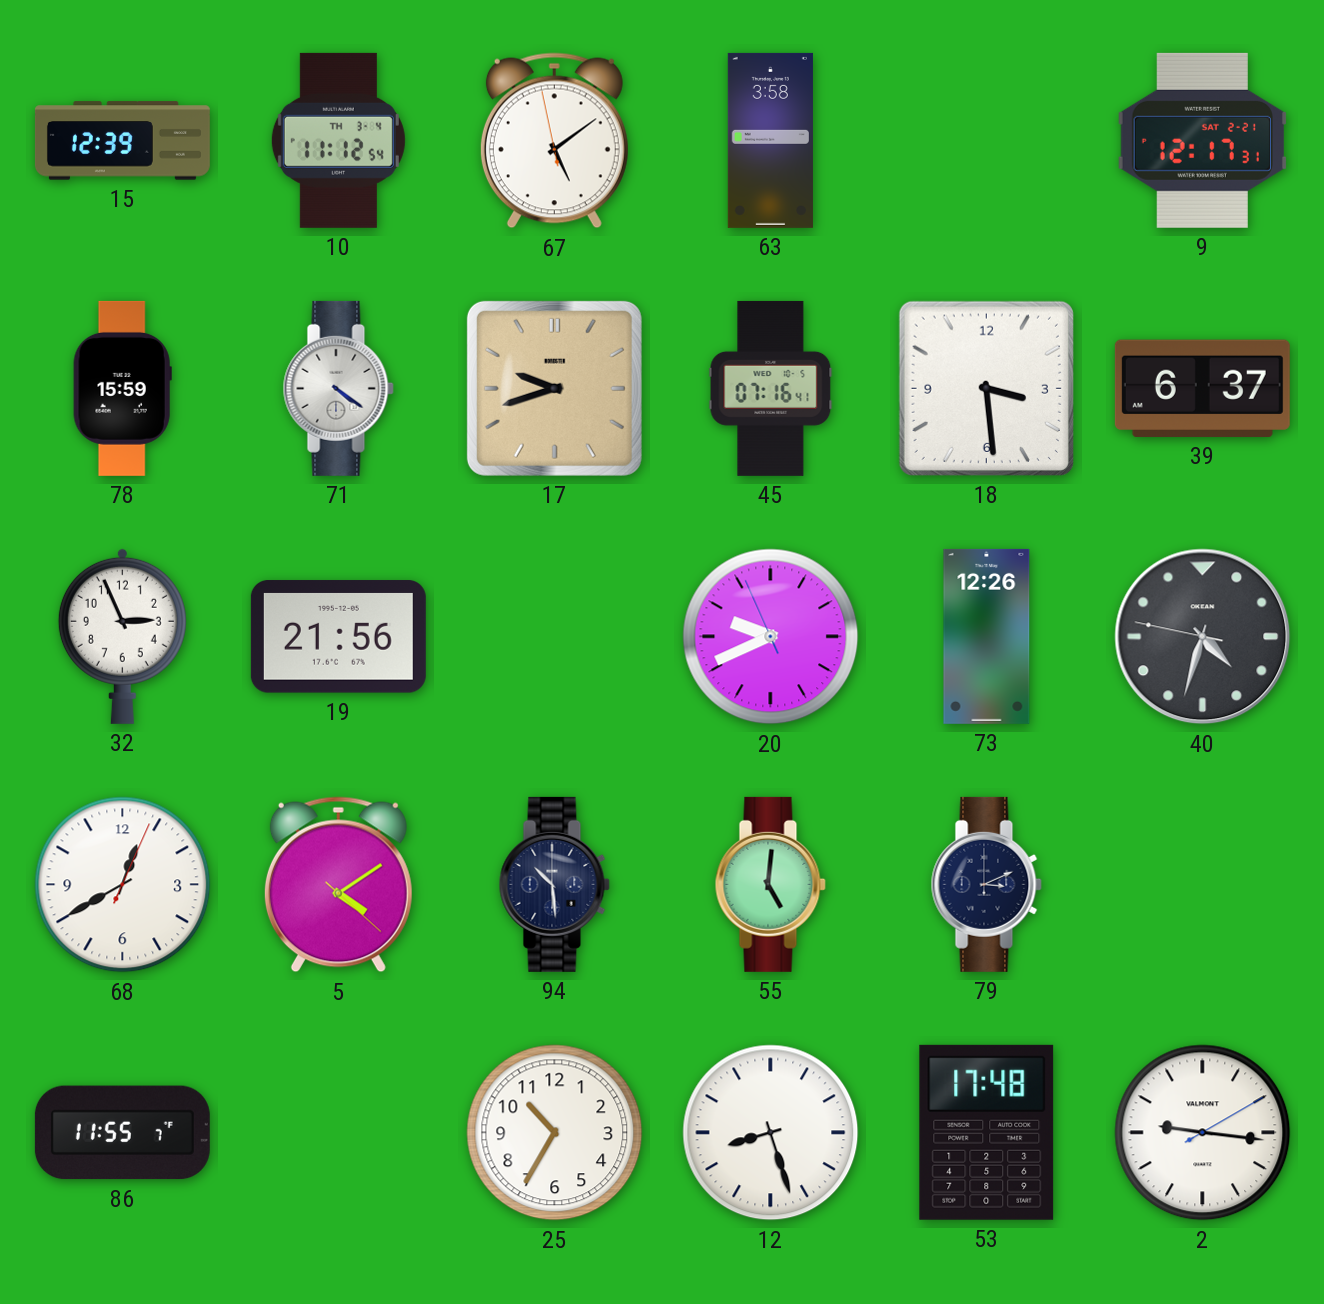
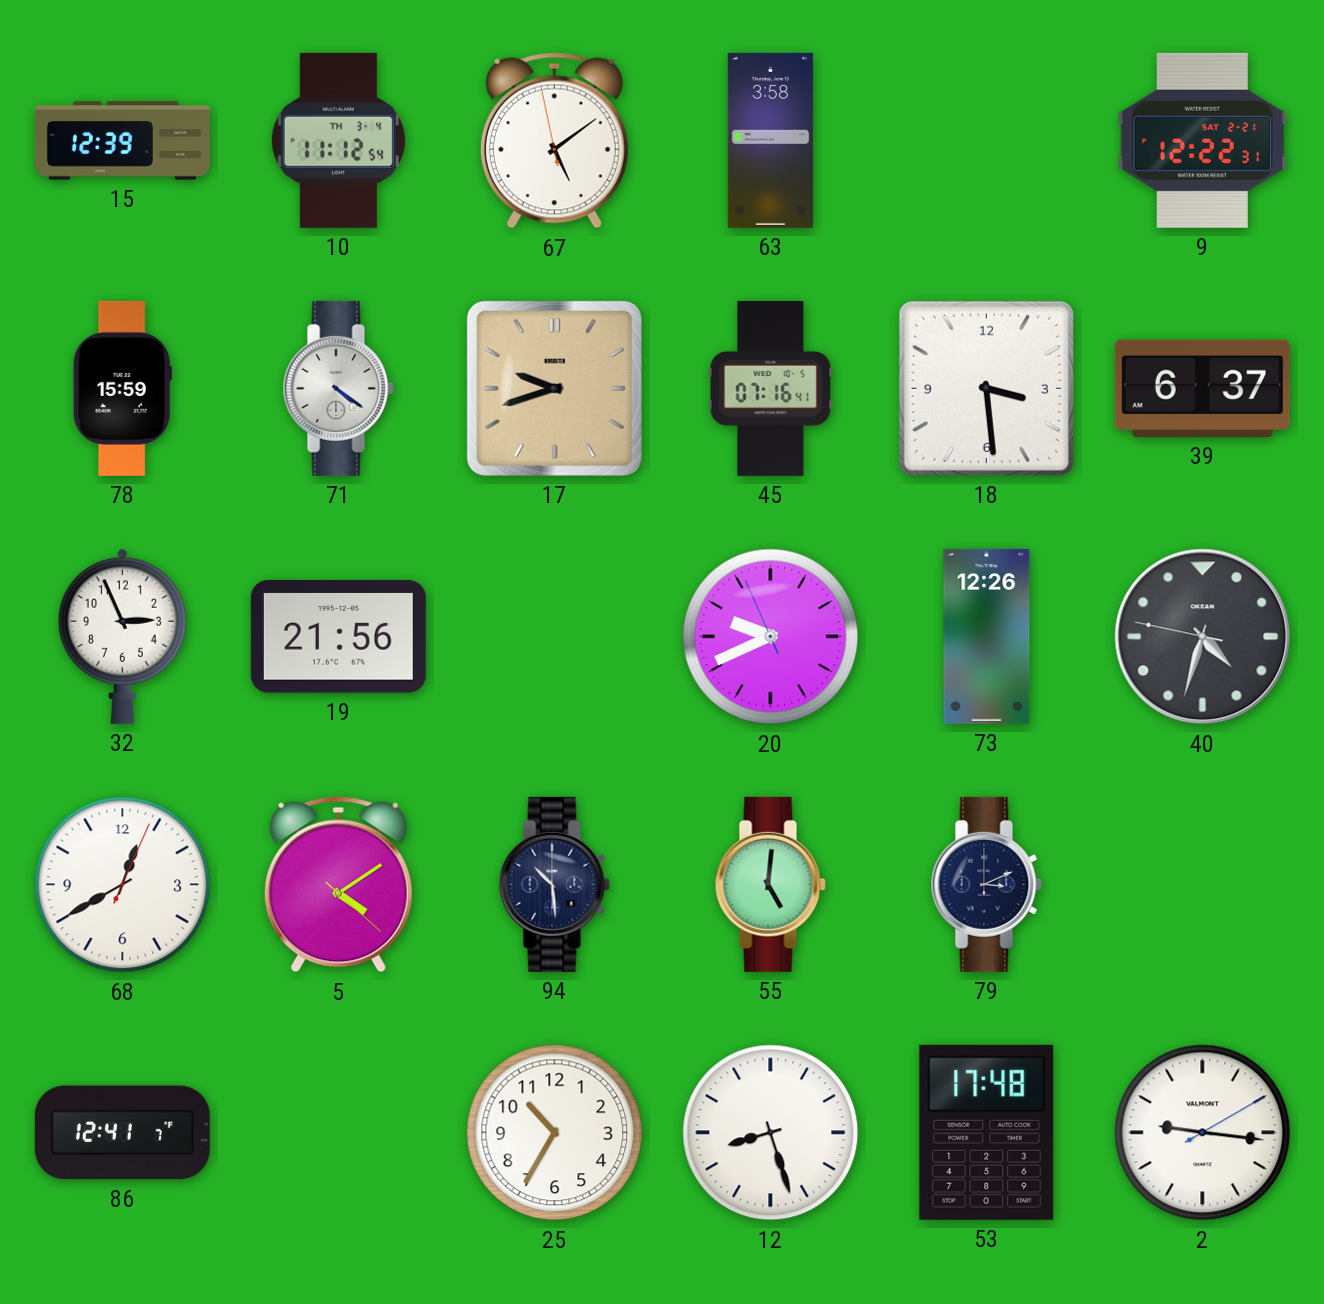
9: 12:17 -> 12:22
86: 11:55 -> 12:41
